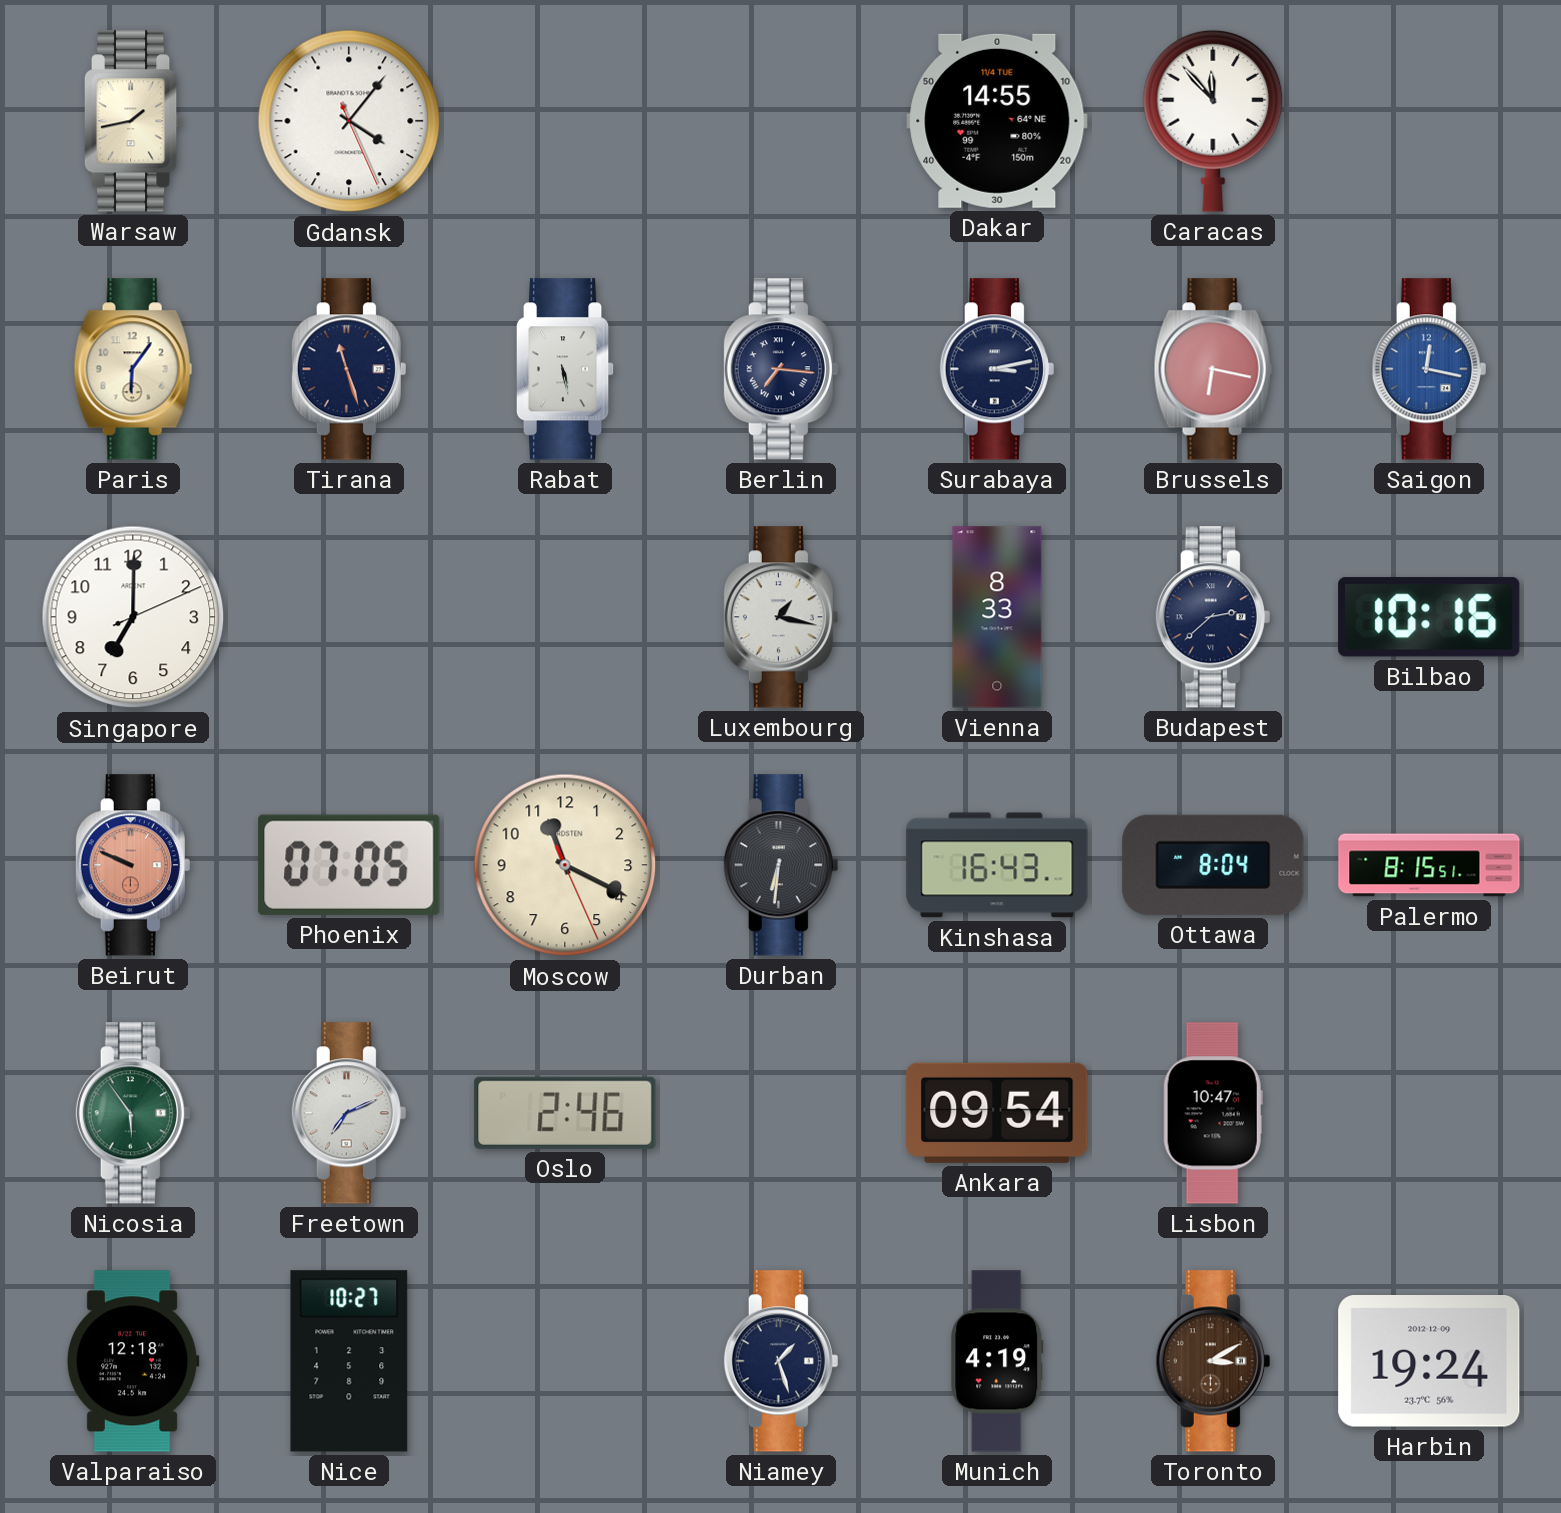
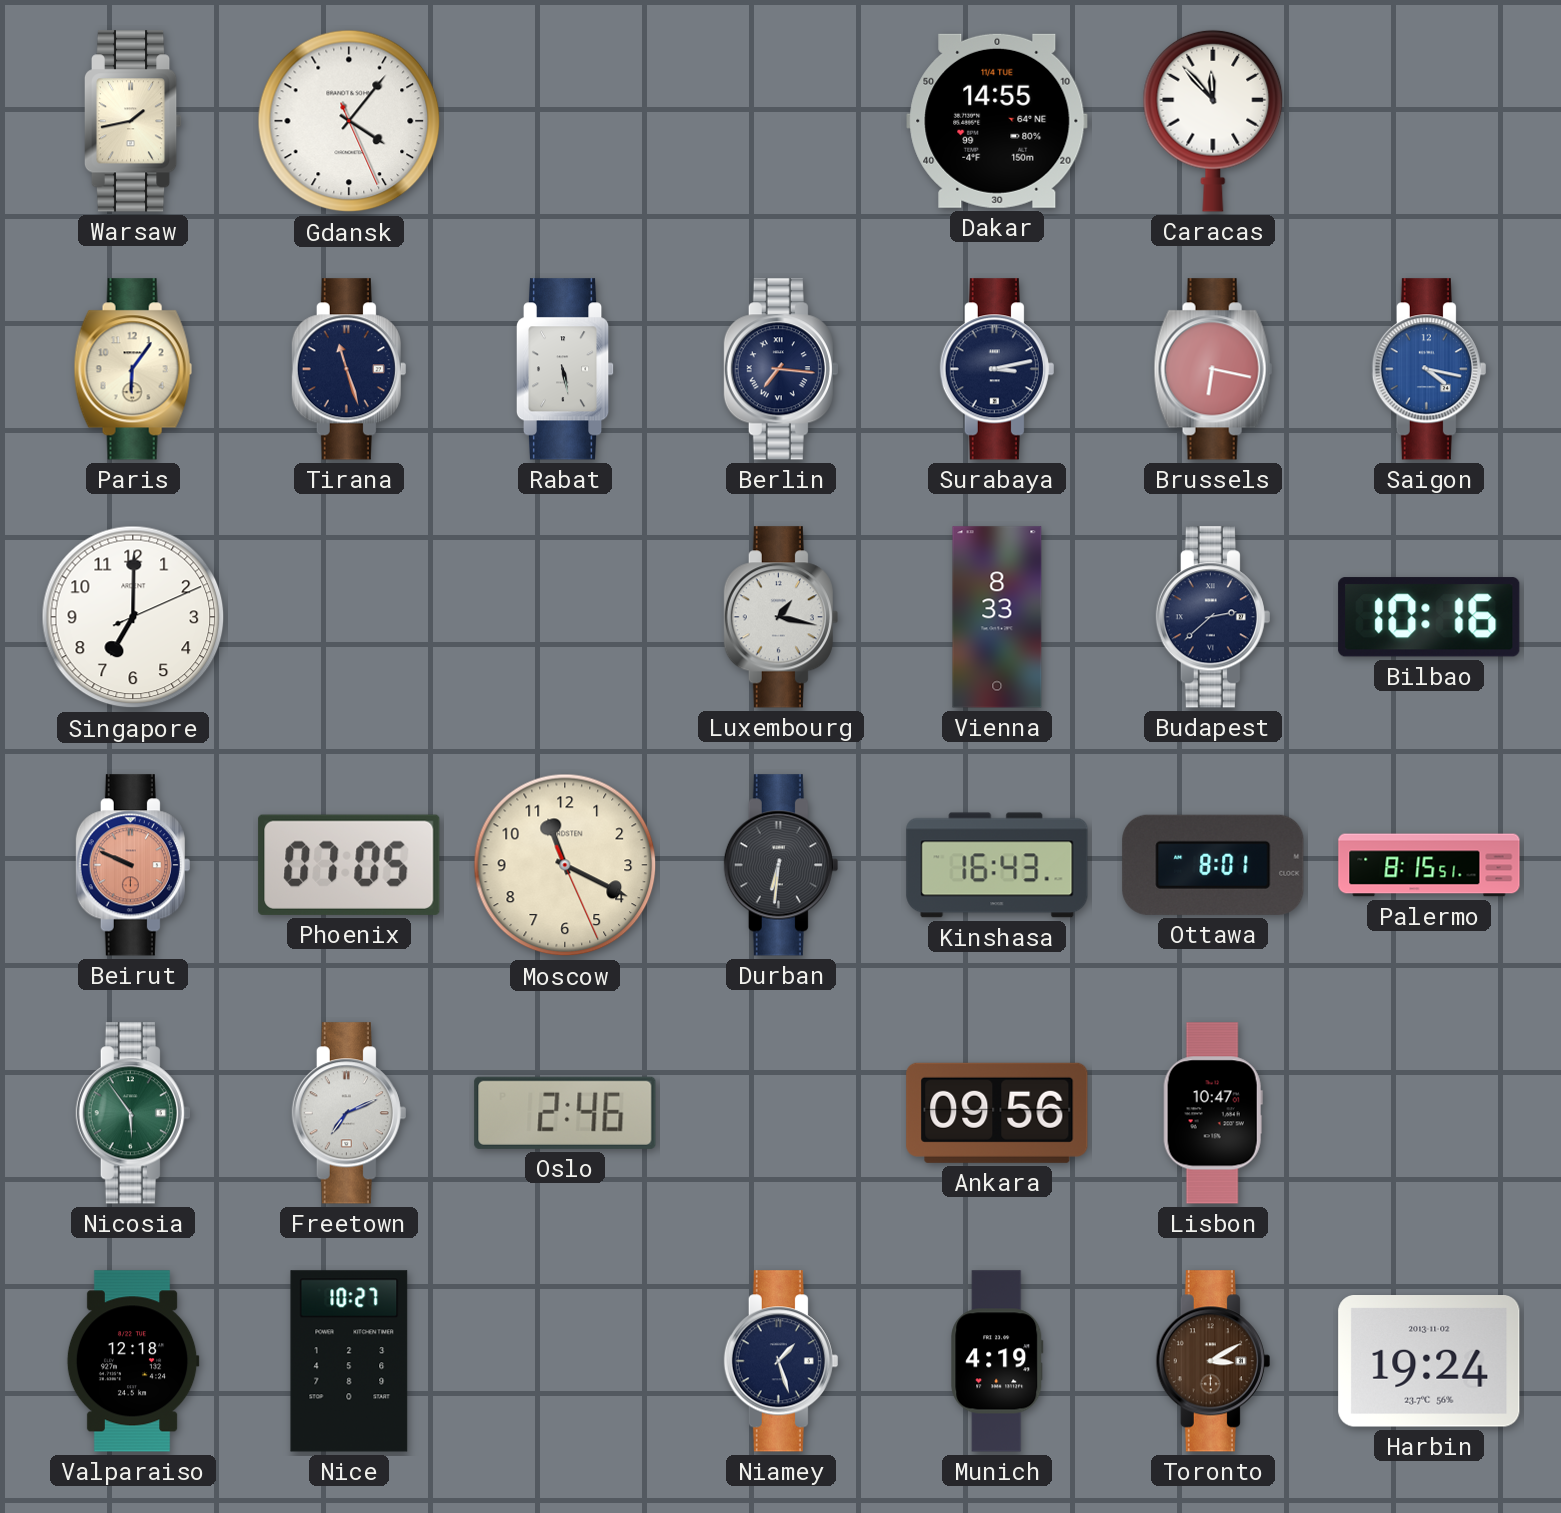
Saigon: 12:17 -> 4:17
Ottawa: 8:04 -> 8:01
Ankara: 09:54 -> 09:56
Harbin date: 2012-12-09 -> 2013-11-02
